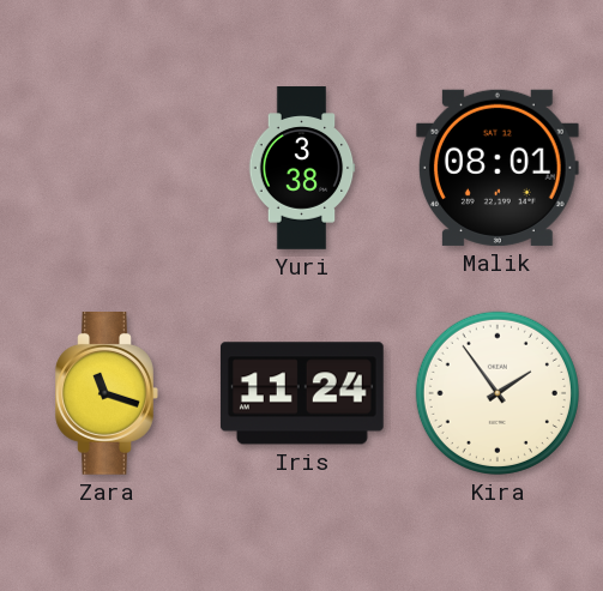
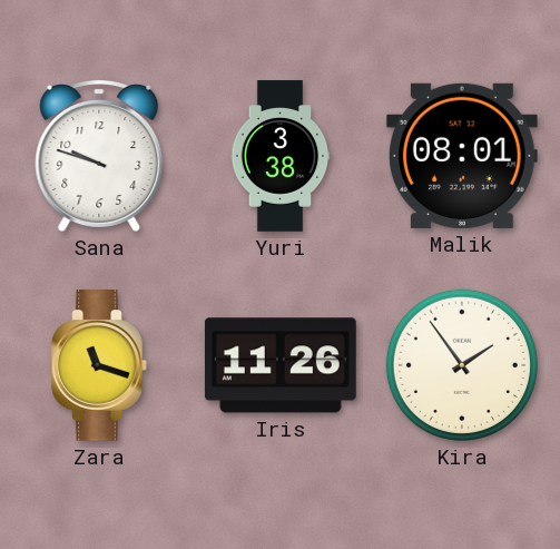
Sana: none -> 9:48
Iris: 11:24 -> 11:26
